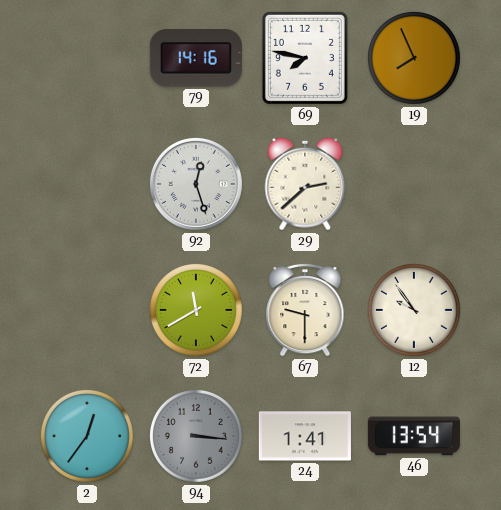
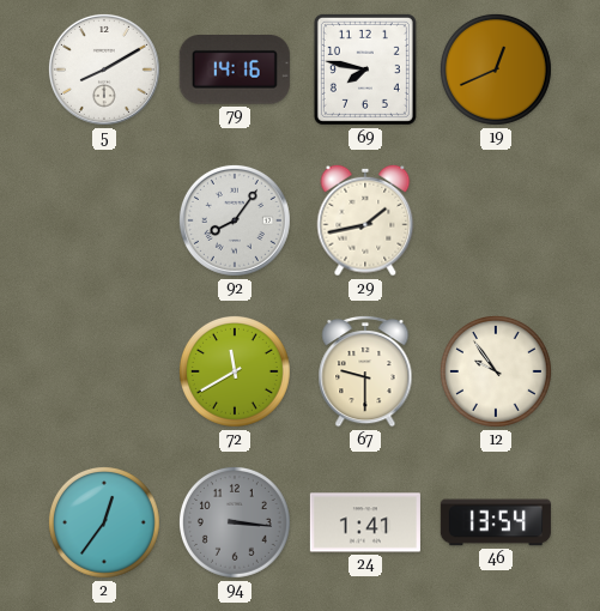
5: none -> 8:10
19: 7:56 -> 12:41
92: 12:27 -> 8:06
29: 2:38 -> 1:43
